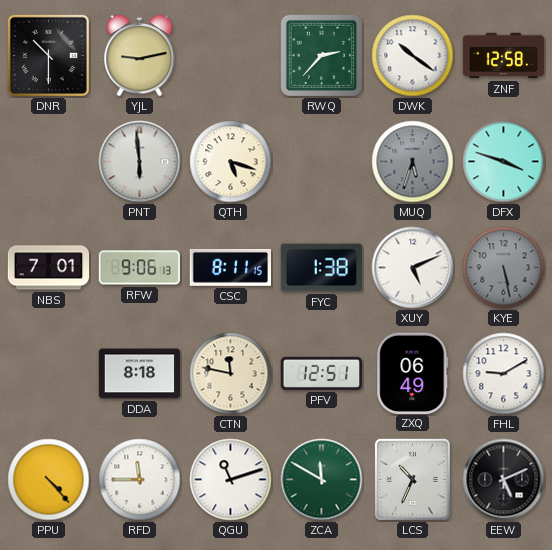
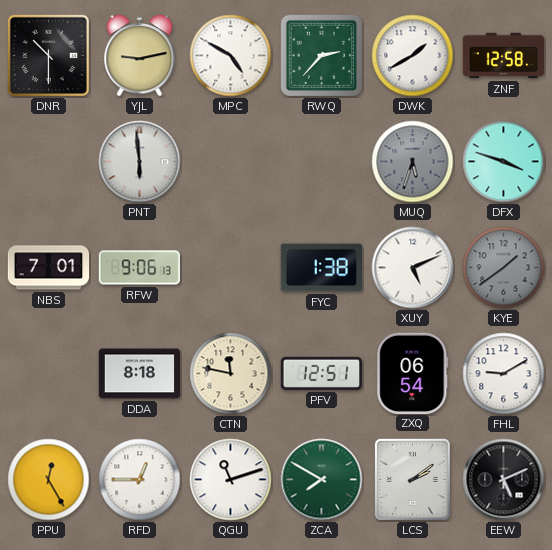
MPC: none -> 4:50
DWK: 10:21 -> 1:40
QTH: 5:18 -> none
CSC: 8:11 -> none
KYE: 5:28 -> 1:39
ZXQ: 06:49 -> 06:54
PPU: 4:23 -> 12:25
RFD: 11:45 -> 12:45
ZCA: 11:50 -> 7:50
LCS: 10:34 -> 2:09
